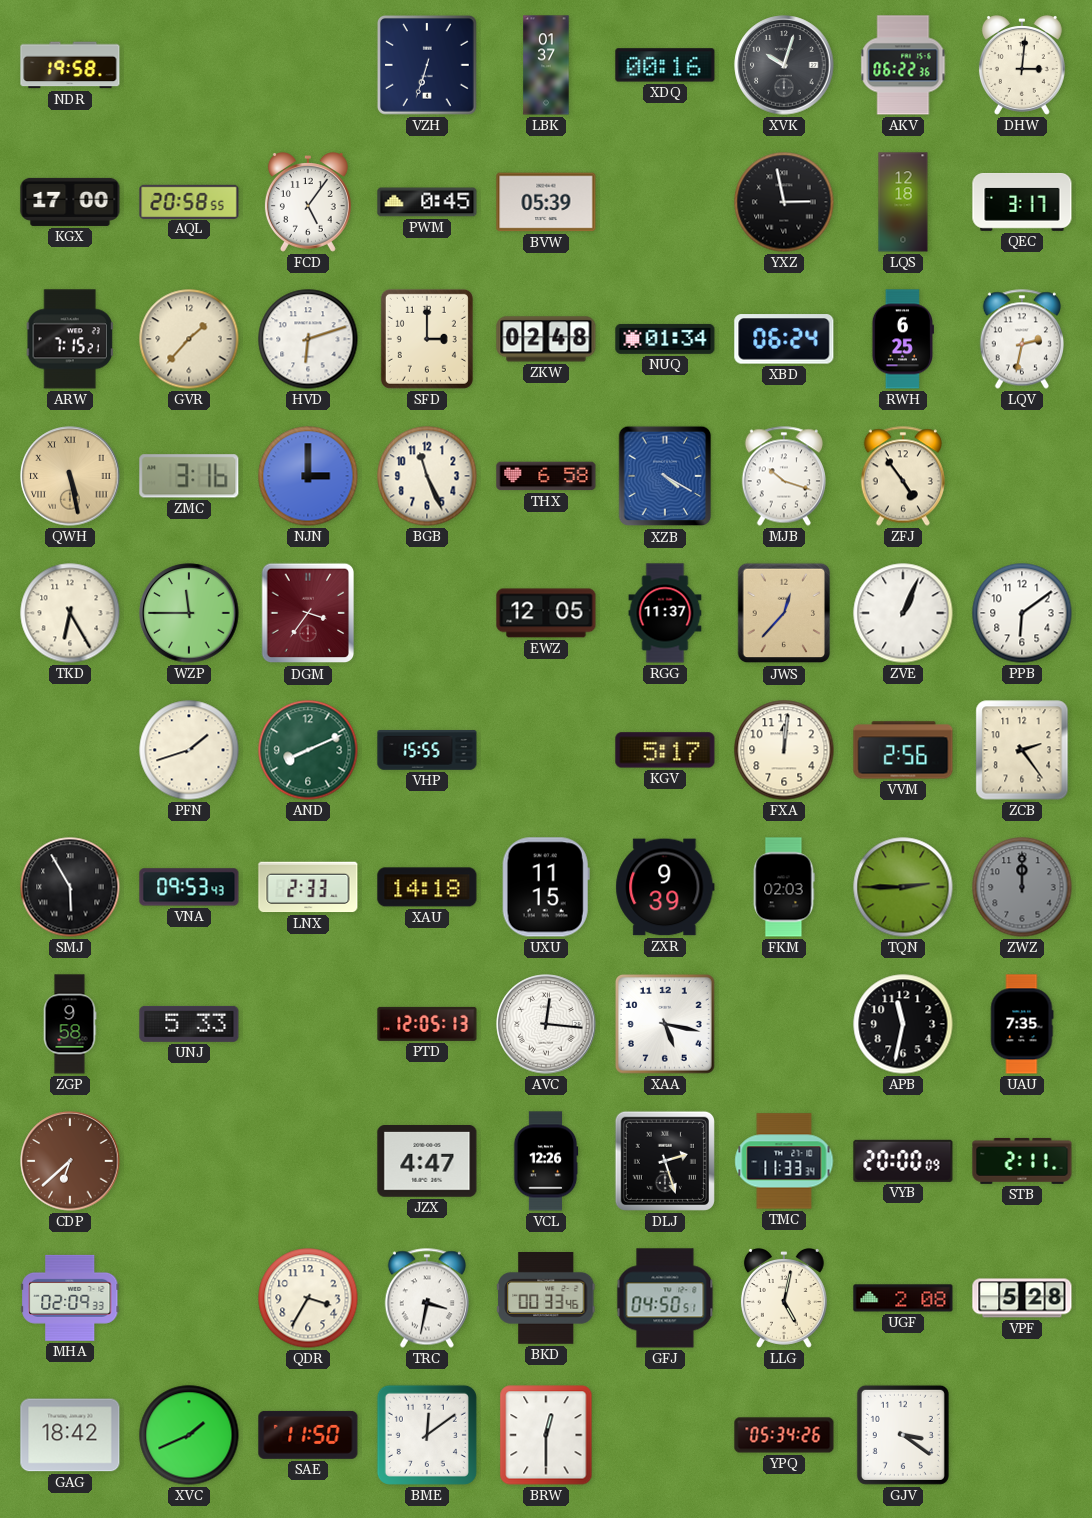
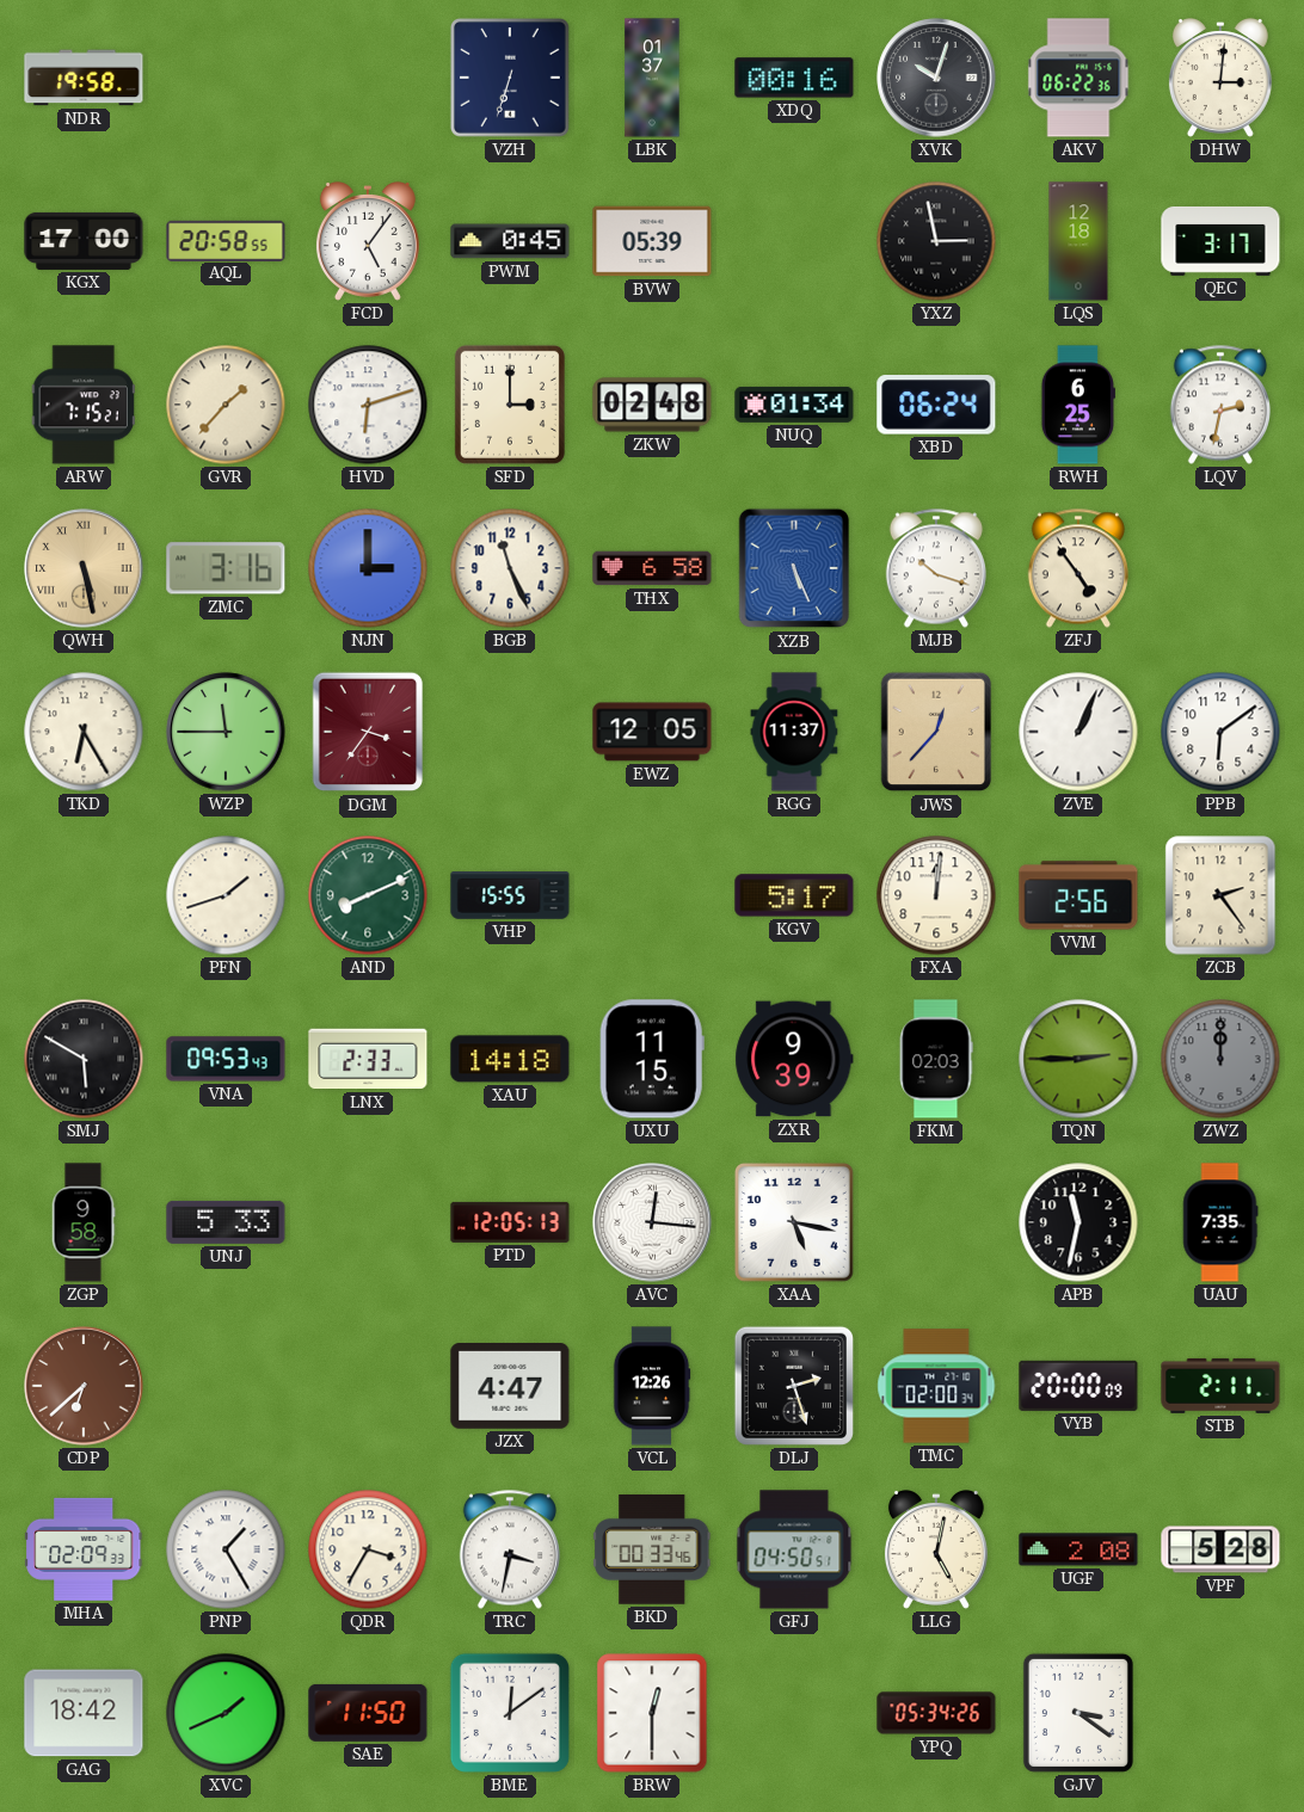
XZB: 4:20 -> 5:26
SMJ: 5:55 -> 5:50
TMC: 11:33 -> 02:00
PNP: none -> 1:25
